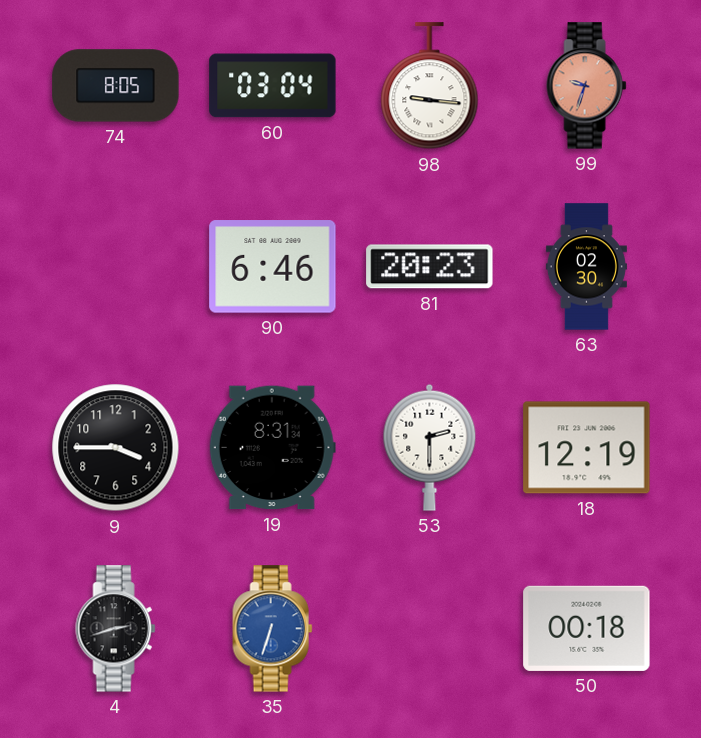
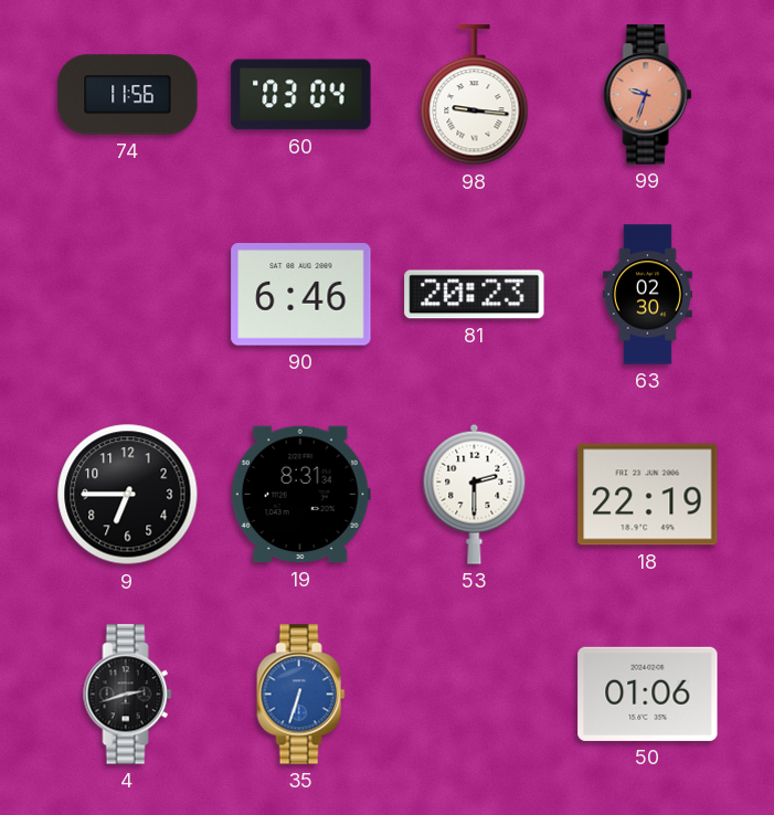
74: 8:05 -> 11:56
9: 3:45 -> 6:45
18: 12:19 -> 22:19
50: 00:18 -> 01:06
